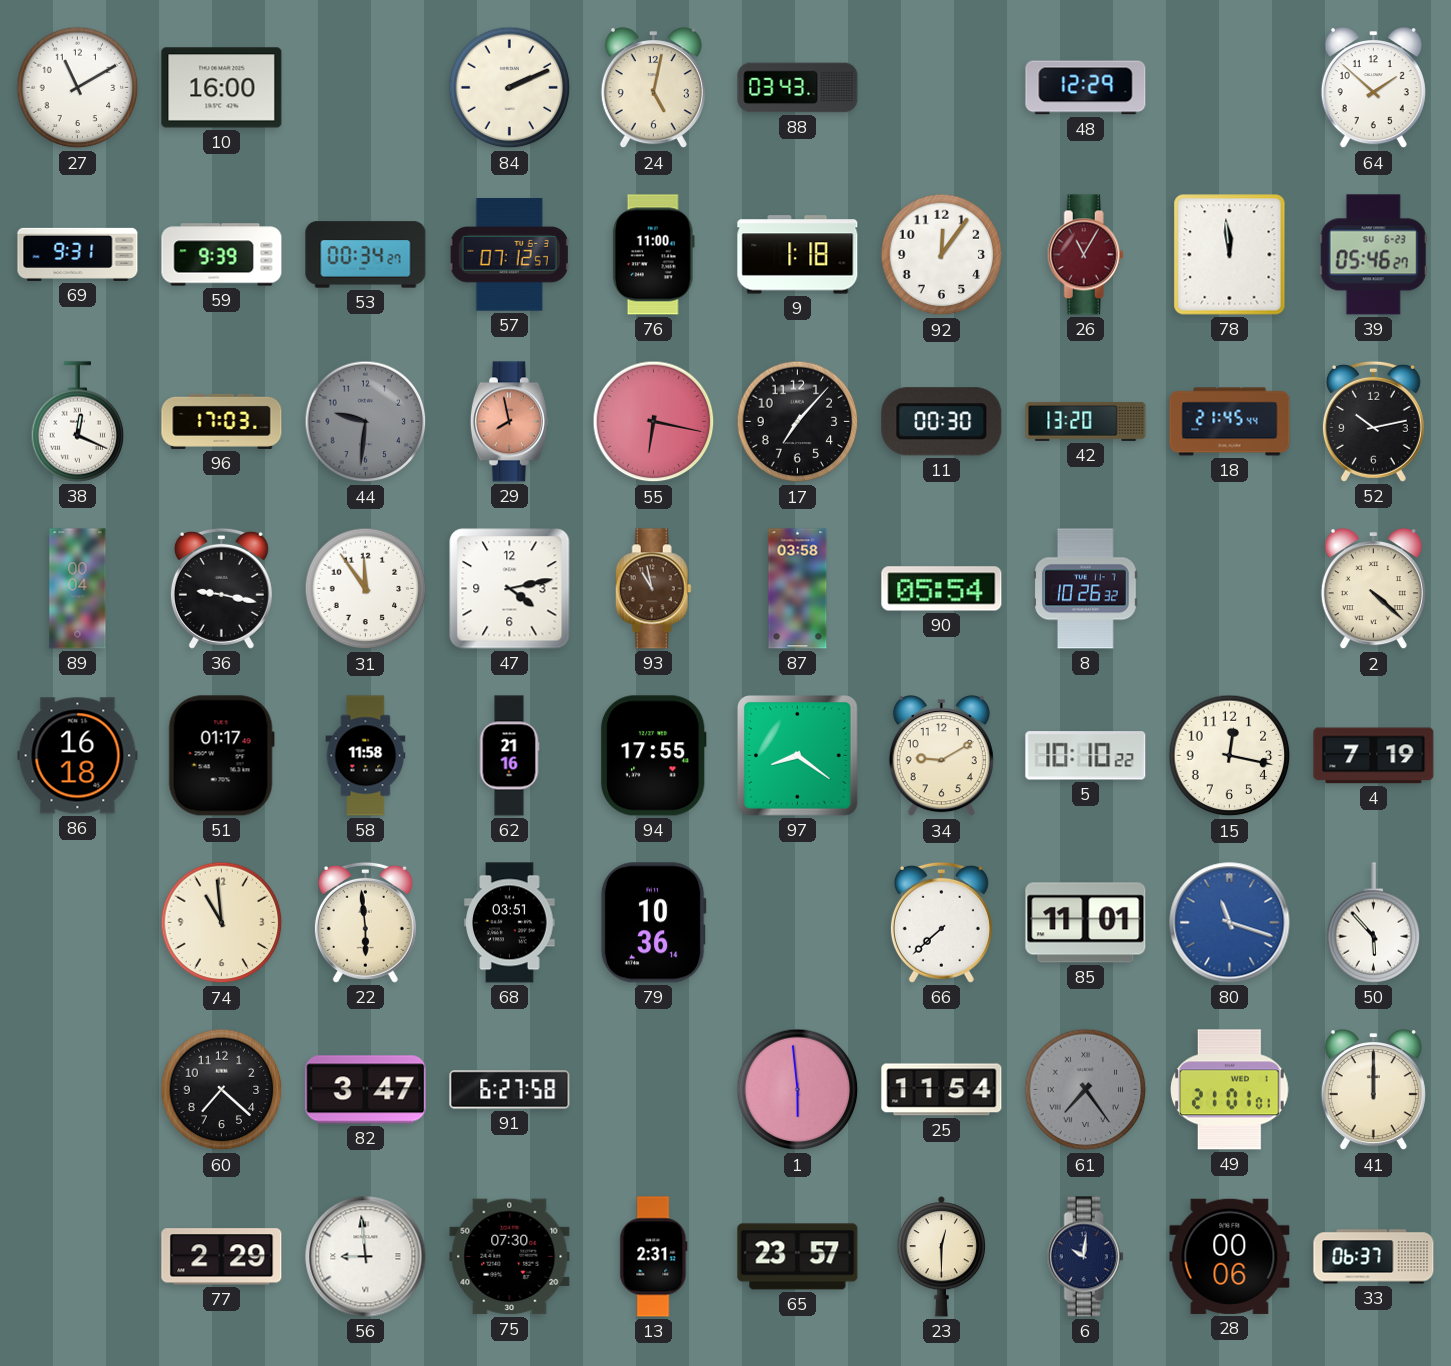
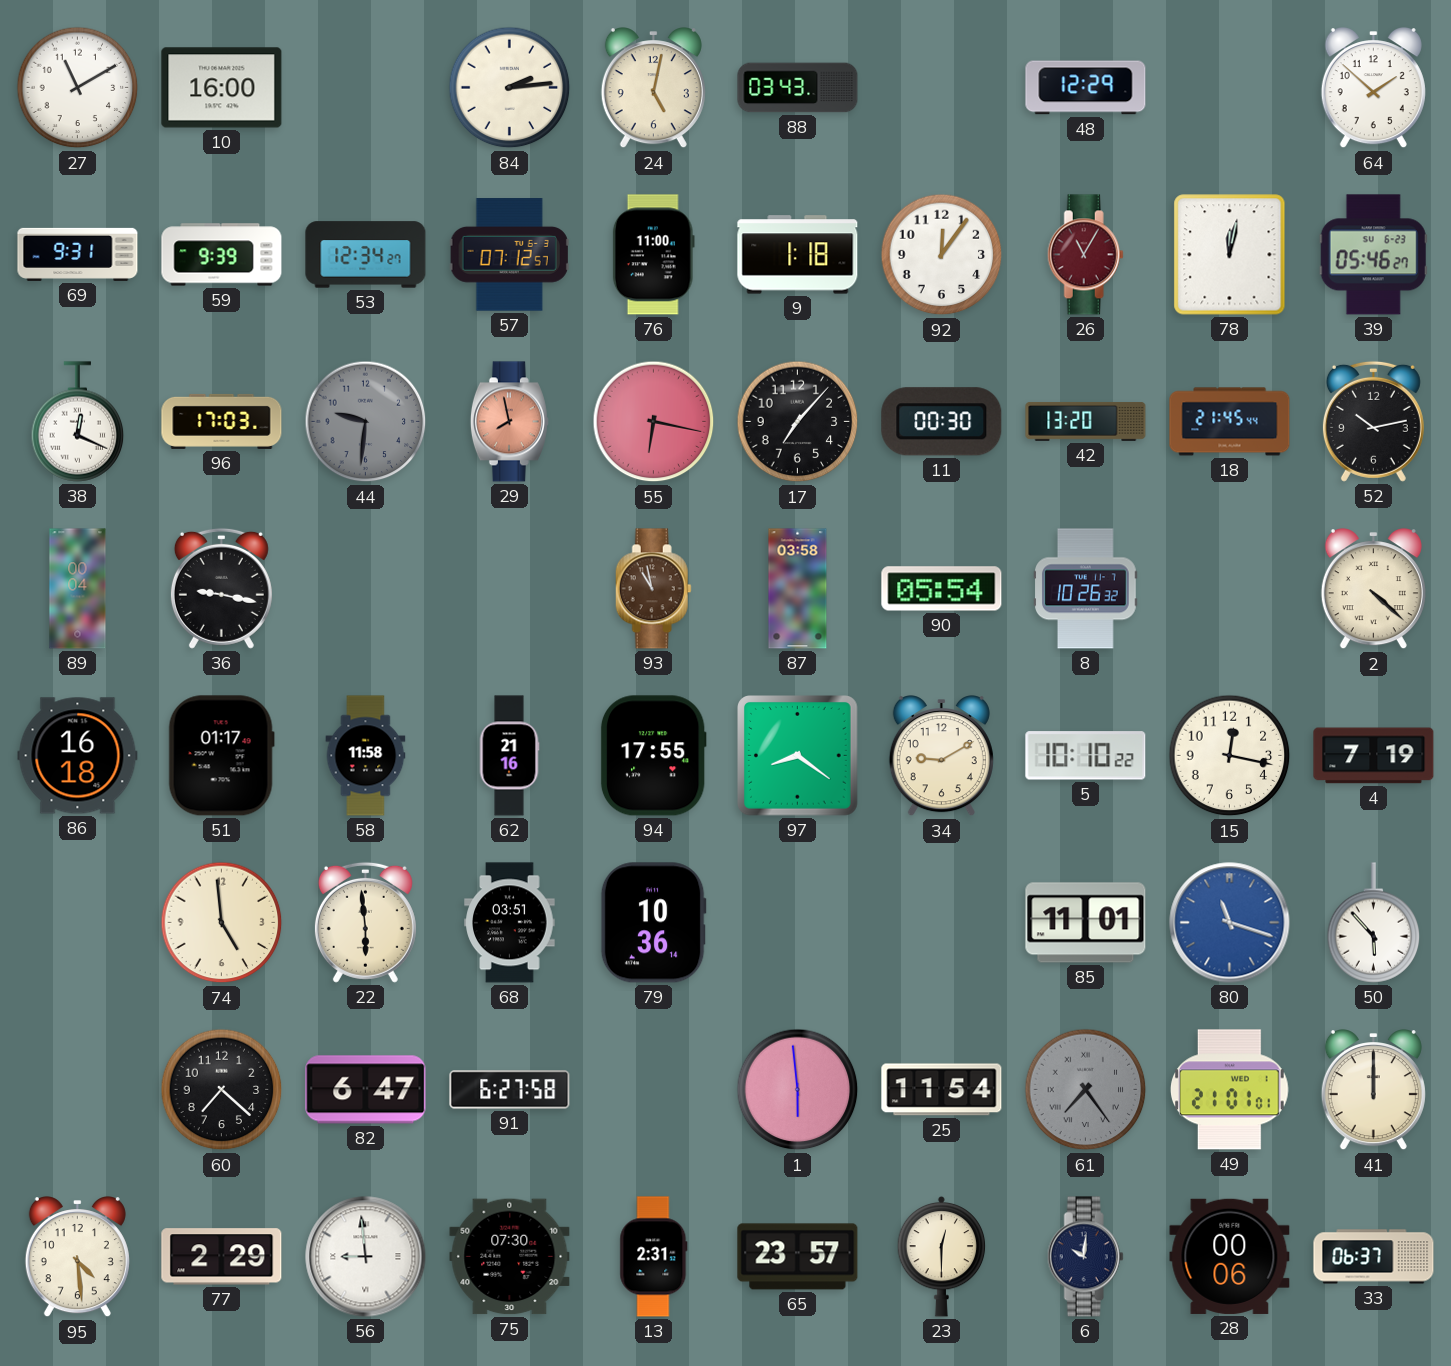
84: 2:11 -> 2:14
53: 00:34 -> 12:34
78: 11:59 -> 12:02
31: 11:54 -> none
47: 4:13 -> none
74: 10:59 -> 4:59
66: 7:38 -> none
82: 3:47 -> 6:47
95: none -> 4:29
